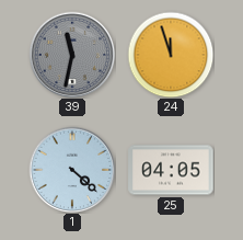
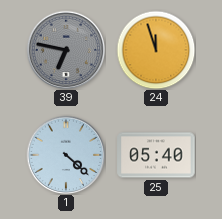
39: 11:32 -> 6:47
25: 04:05 -> 05:40
